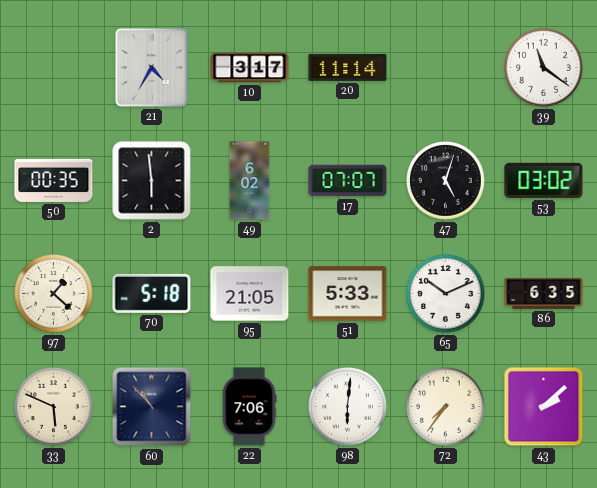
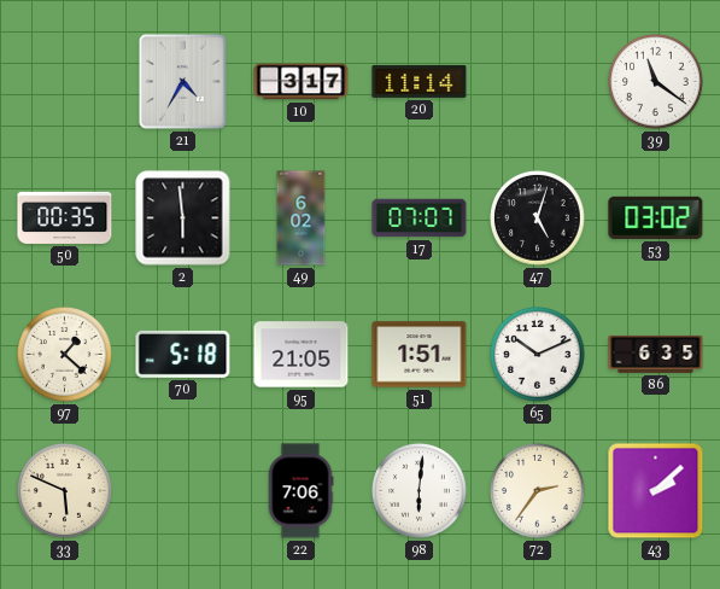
51: 5:33 -> 1:51
60: 10:53 -> none
72: 7:36 -> 2:36
